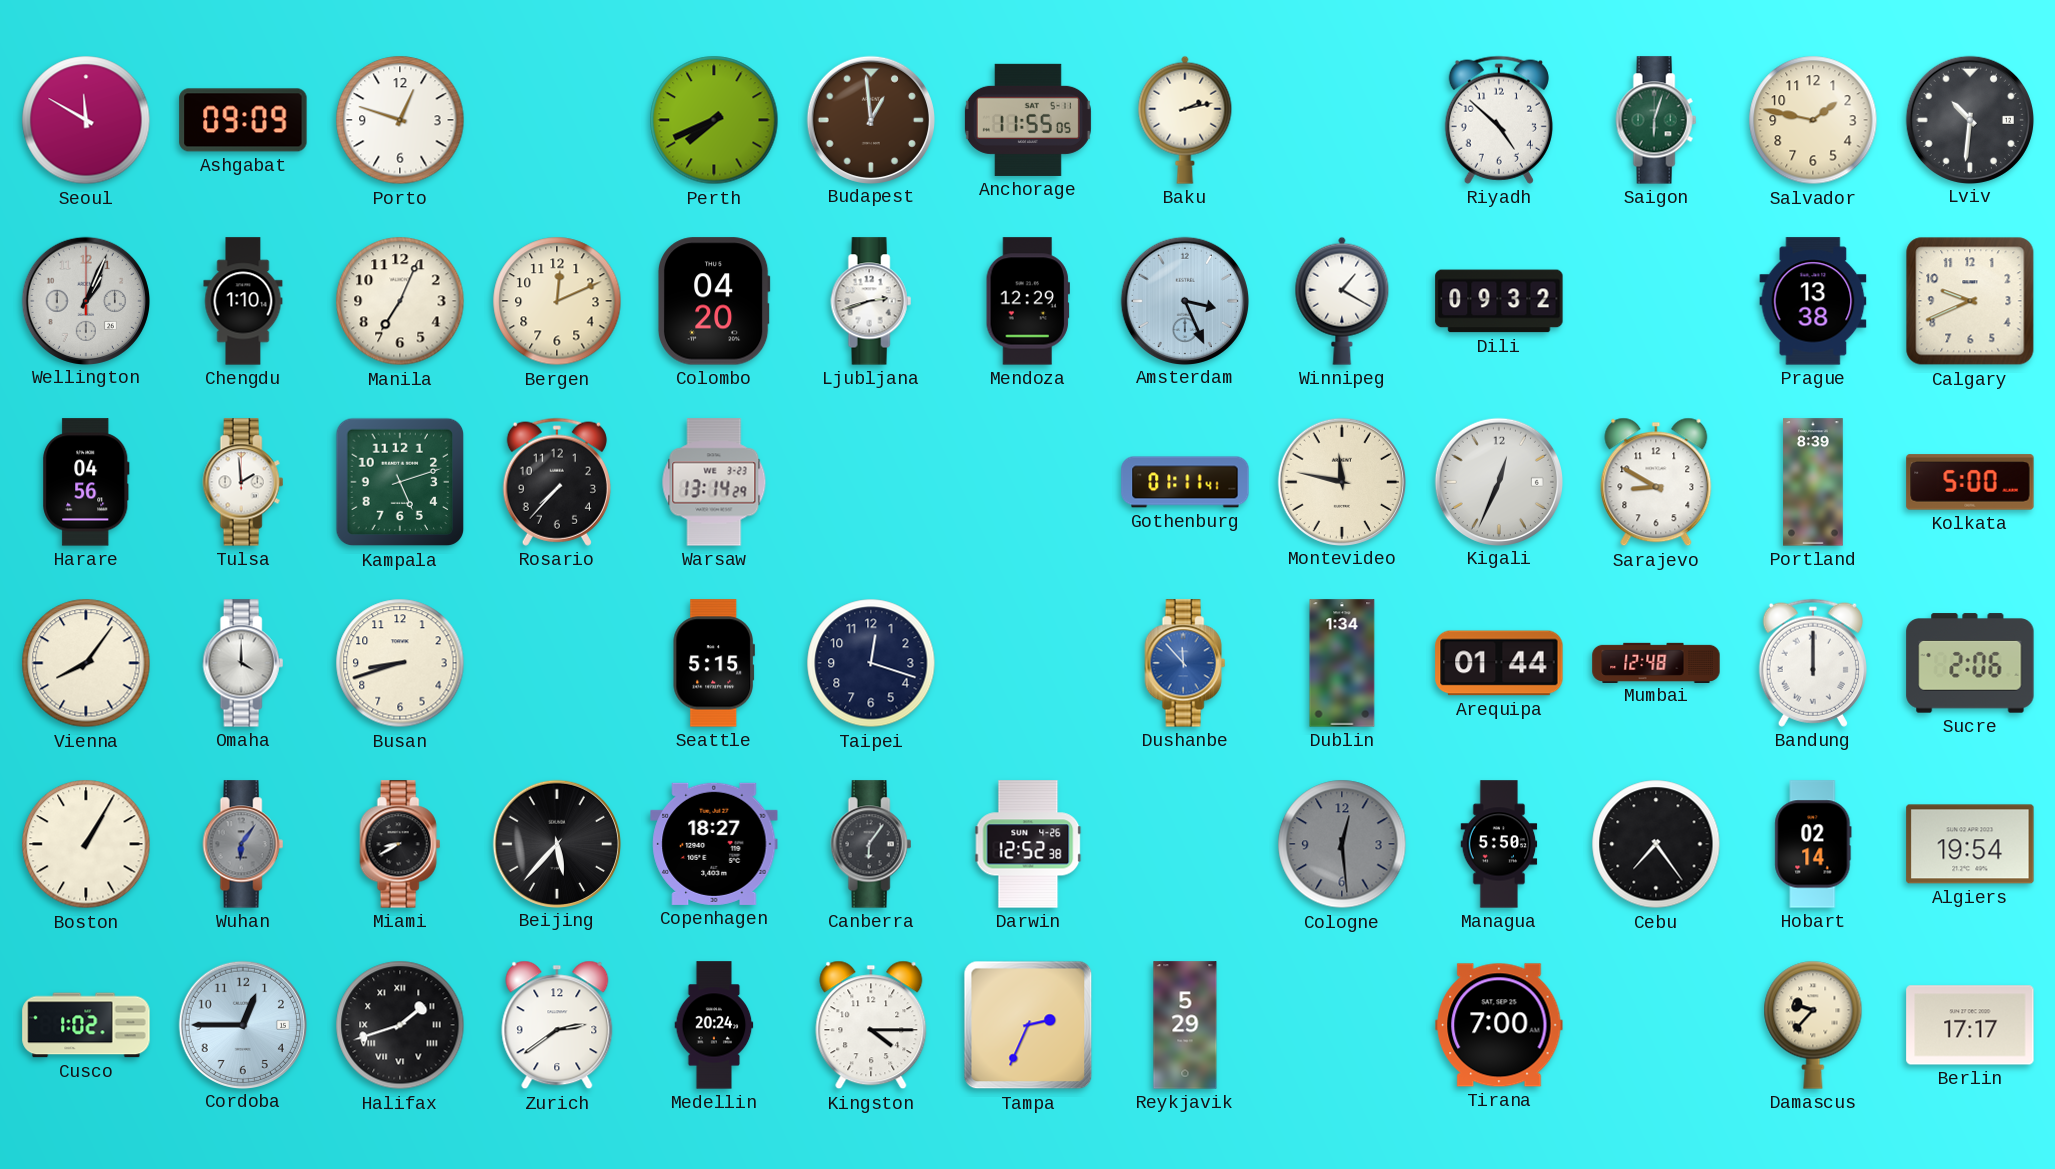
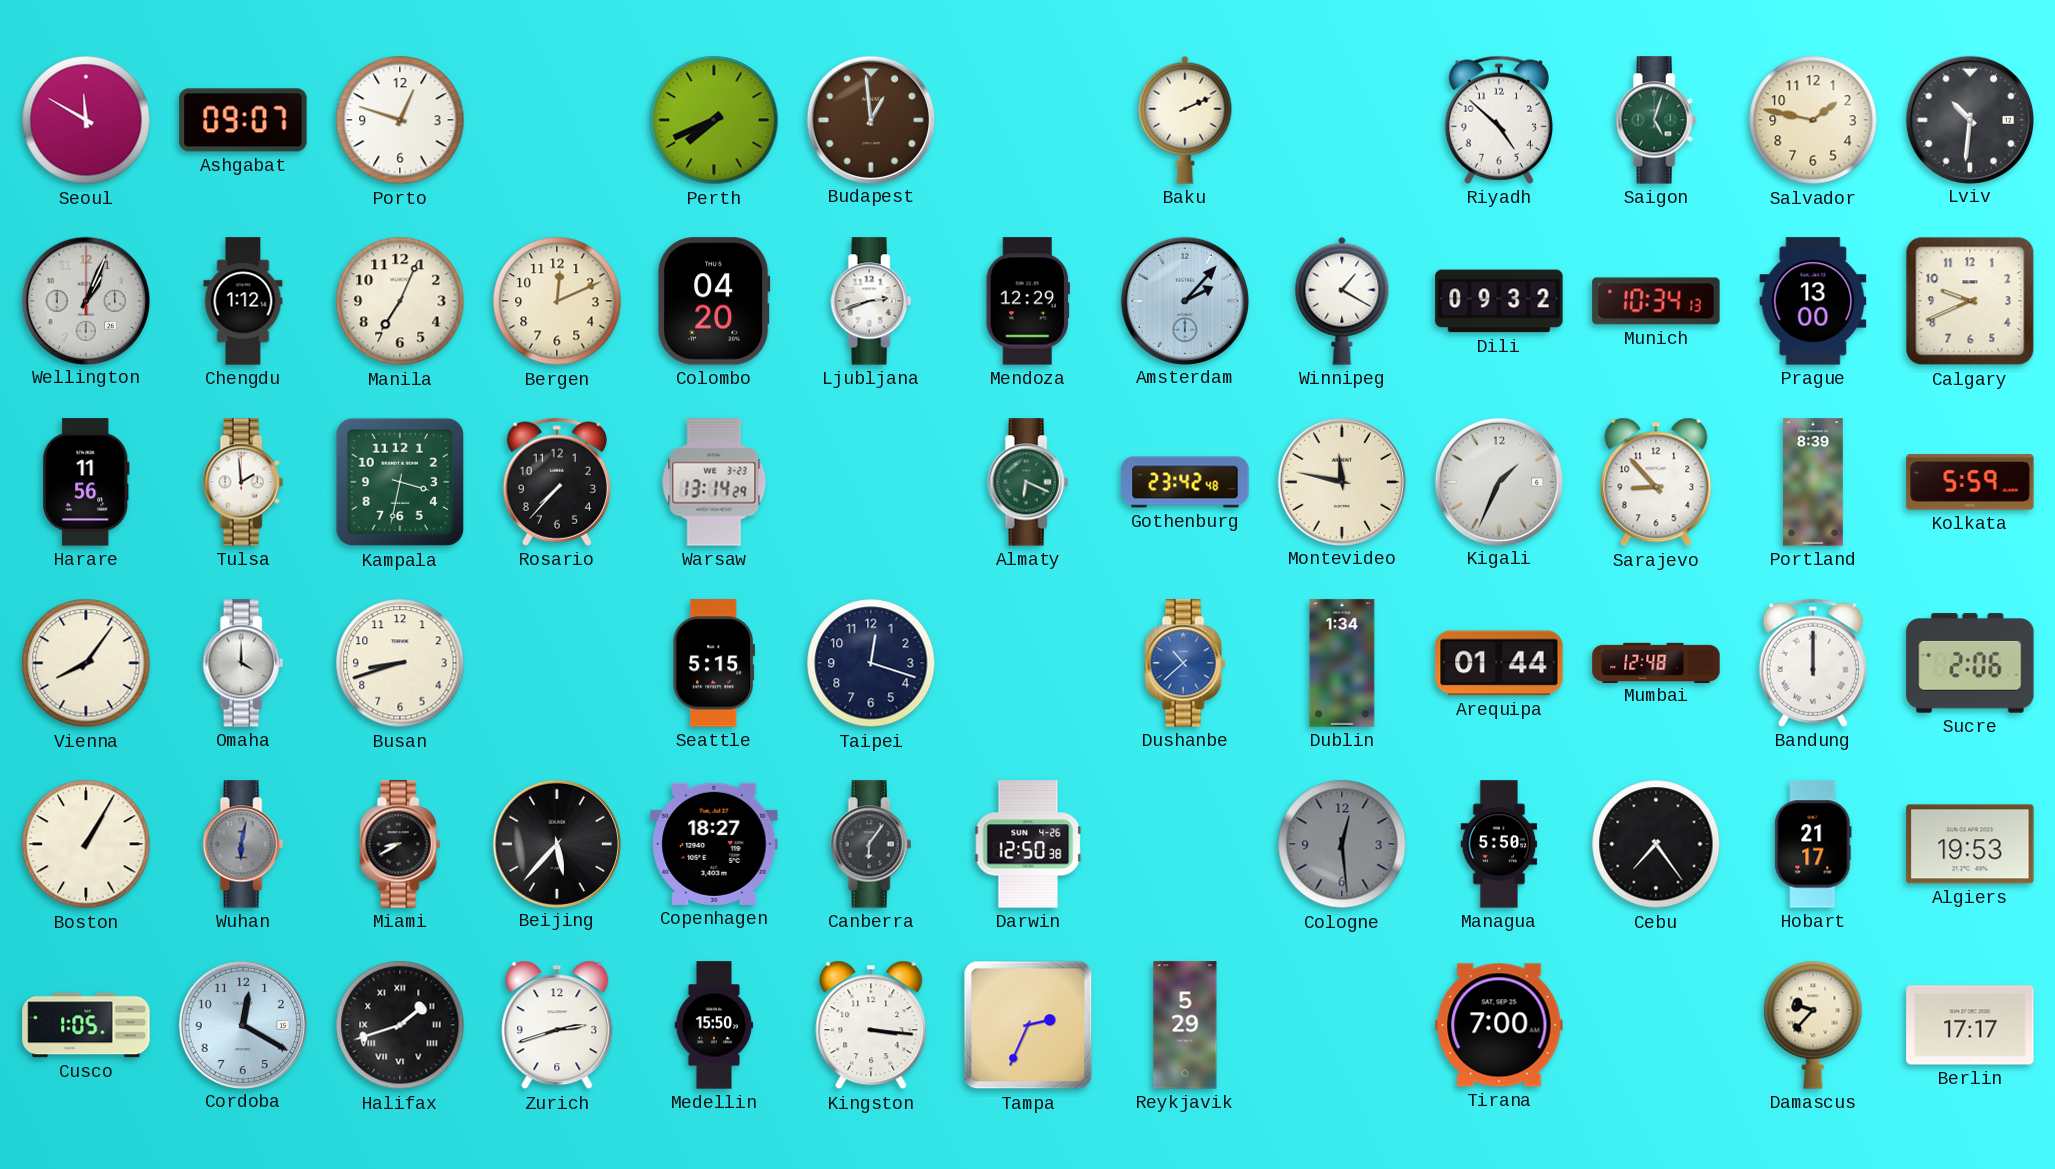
Ashgabat: 09:09 -> 09:07
Anchorage: 11:55 -> none
Baku: 2:13 -> 2:11
Saigon: 6:03 -> 5:03
Chengdu: 1:10 -> 1:12
Amsterdam: 3:26 -> 2:07
Munich: none -> 10:34
Prague: 13:38 -> 13:00
Harare: 04:56 -> 11:56
Kampala: 5:12 -> 3:32
Almaty: none -> 6:19
Gothenburg: 01:11 -> 23:42
Kigali: 12:34 -> 1:34
Sarajevo: 8:50 -> 8:53
Kolkata: 5:00 -> 5:59
Dushanbe: 11:53 -> 10:38
Wuhan: 6:06 -> 6:02
Darwin: 12:52 -> 12:50
Hobart: 02:14 -> 21:17
Algiers: 19:54 -> 19:53
Cusco: 1:02 -> 1:05
Cordoba: 12:45 -> 12:20
Zurich: 2:39 -> 2:42
Medellin: 20:24 -> 15:50
Kingston: 4:15 -> 3:16
